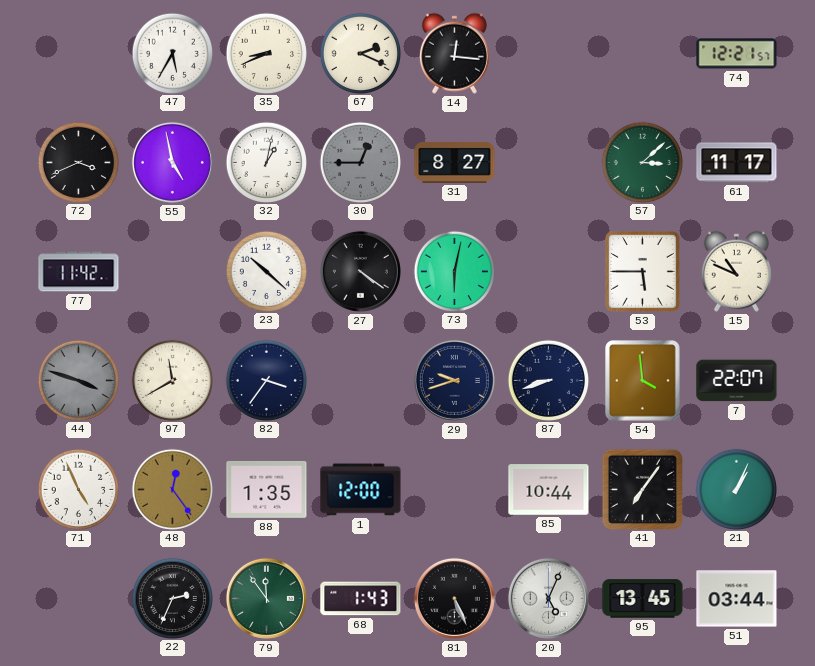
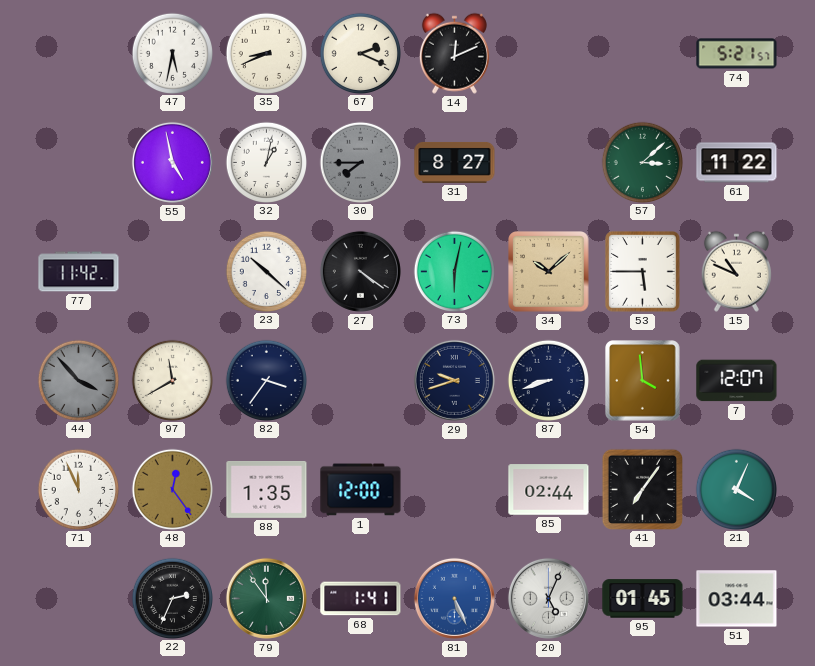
47: 5:35 -> 5:32
14: 12:16 -> 12:11
74: 12:21 -> 5:21
72: 3:41 -> none
30: 12:45 -> 7:45
61: 11:17 -> 11:22
34: none -> 10:08
44: 3:48 -> 3:53
7: 22:07 -> 12:07
71: 4:56 -> 11:56
85: 10:44 -> 02:44
21: 1:04 -> 4:04
68: 1:43 -> 1:41
81 dial: black -> blue
95: 13:45 -> 01:45
